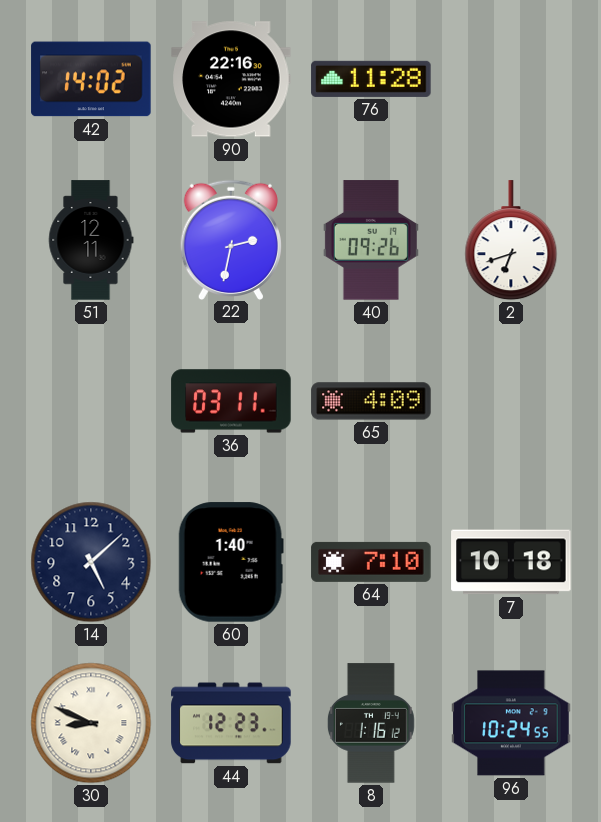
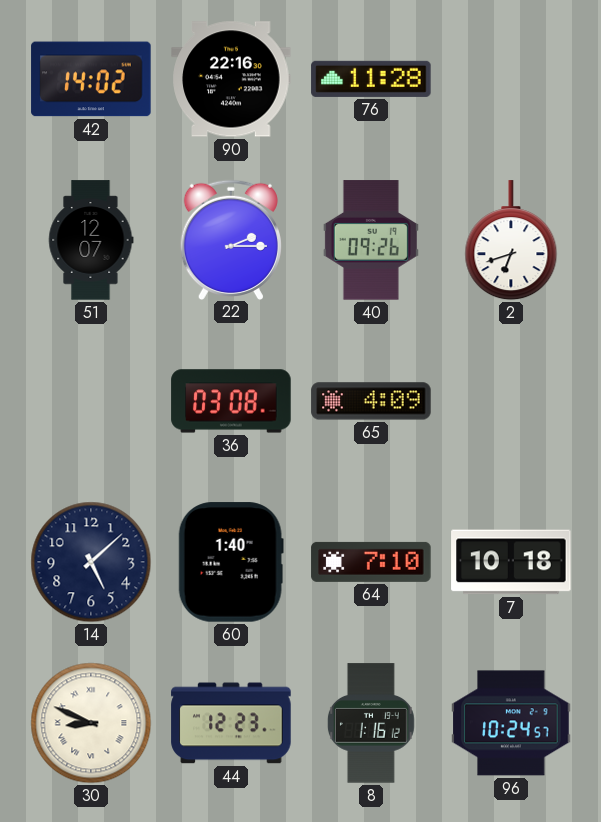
51: 12:11 -> 12:07
22: 2:32 -> 2:15
36: 03:11 -> 03:08
96: 10:24:55 -> 10:24:57
